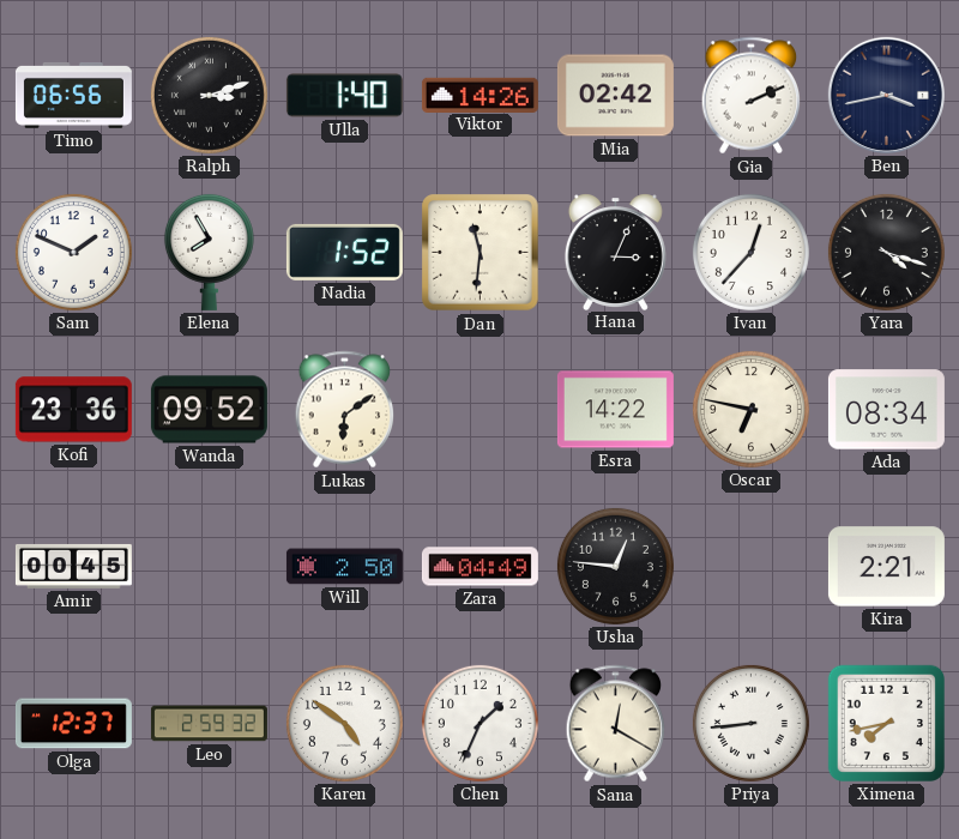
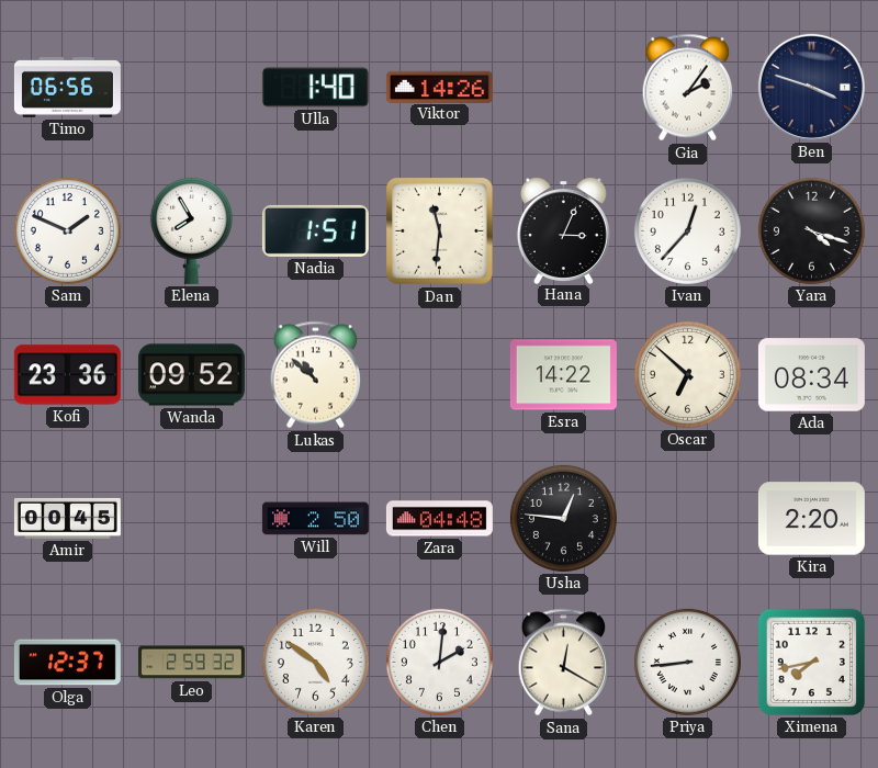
Ralph: 3:12 -> none
Mia: 02:42 -> none
Gia: 2:11 -> 2:06
Ben: 3:43 -> 3:48
Nadia: 1:52 -> 1:51
Lukas: 6:09 -> 10:52
Oscar: 6:47 -> 6:52
Zara: 04:49 -> 04:48
Kira: 2:21 -> 2:20
Chen: 1:34 -> 2:01
